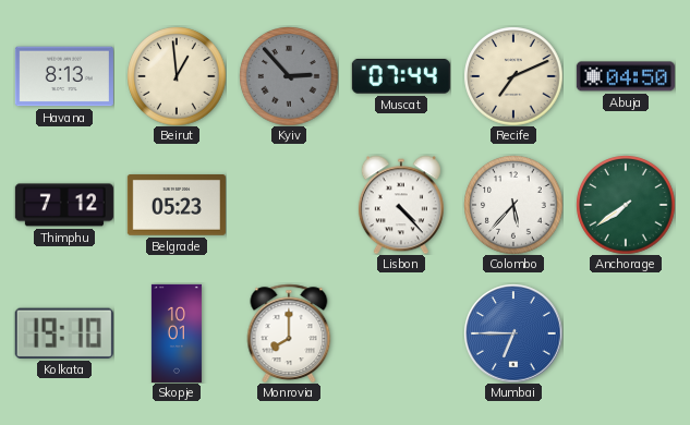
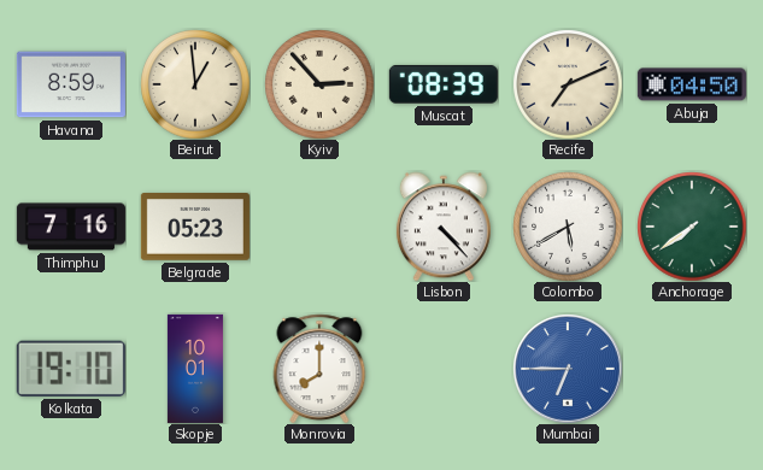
Havana: 8:13 -> 8:59
Kyiv dial: grey -> cream
Muscat: 07:44 -> 08:39
Thimphu: 7:12 -> 7:16
Colombo: 5:37 -> 5:40
